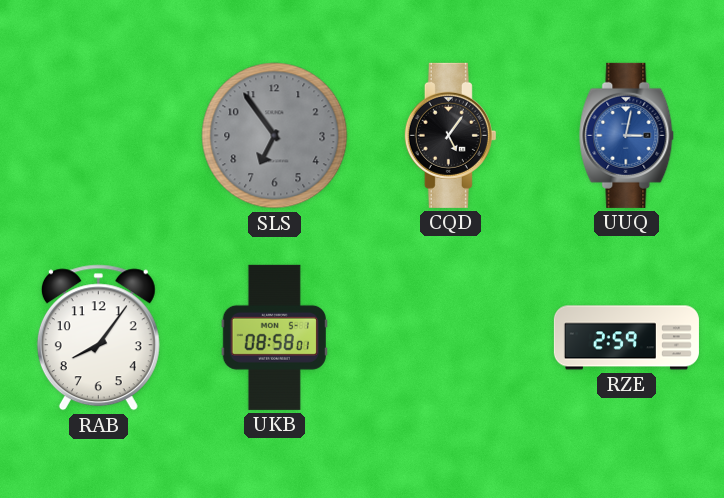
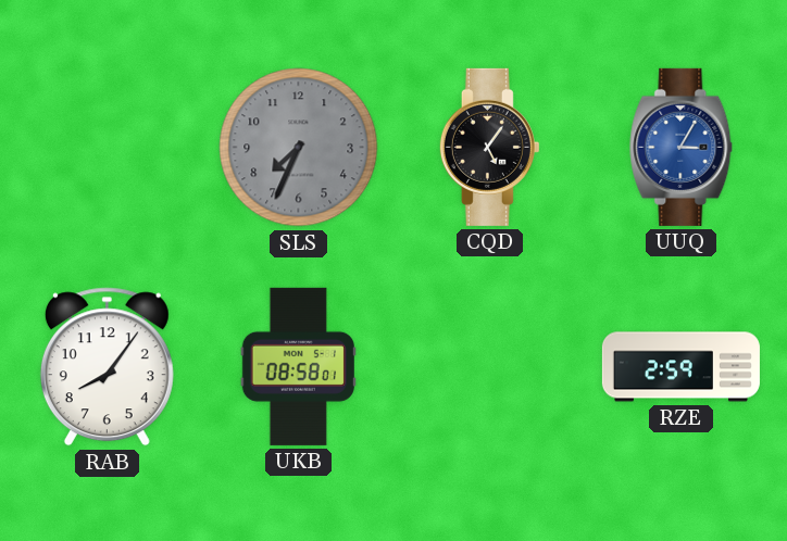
SLS: 6:54 -> 7:34
UUQ: 3:02 -> 3:05
